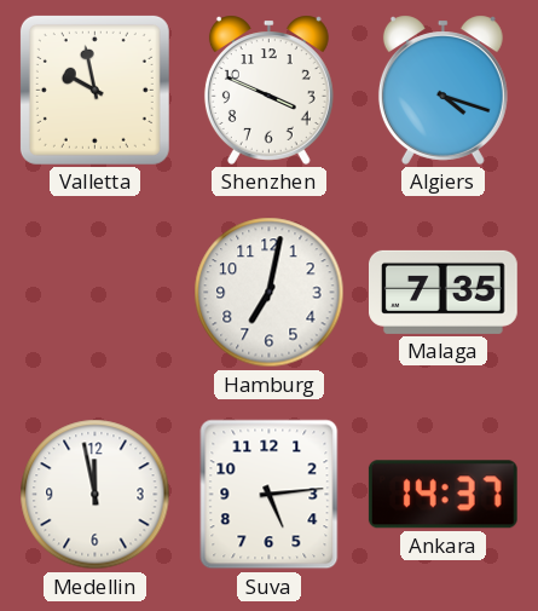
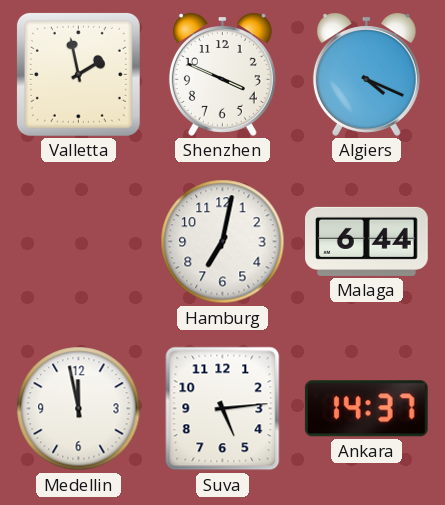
Valletta: 9:58 -> 1:58
Algiers: 4:18 -> 4:19
Malaga: 7:35 -> 6:44
